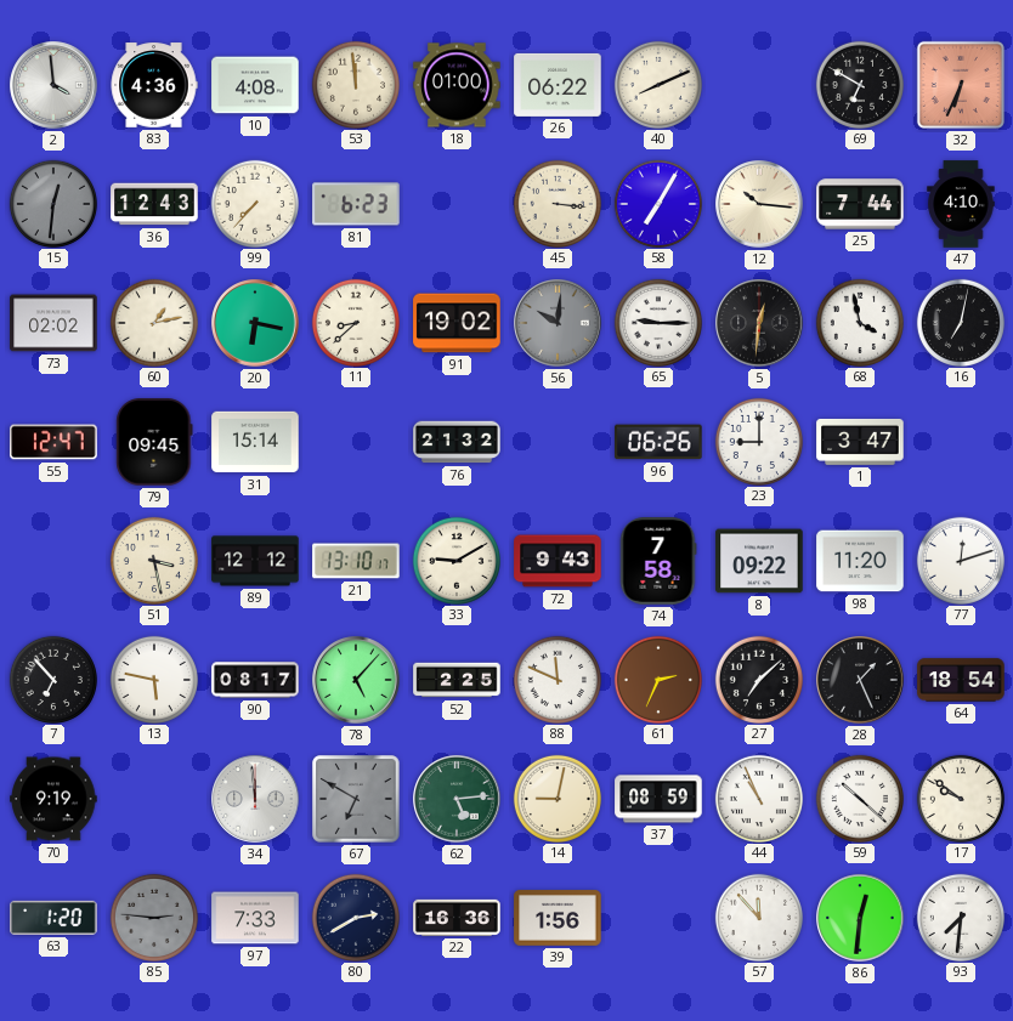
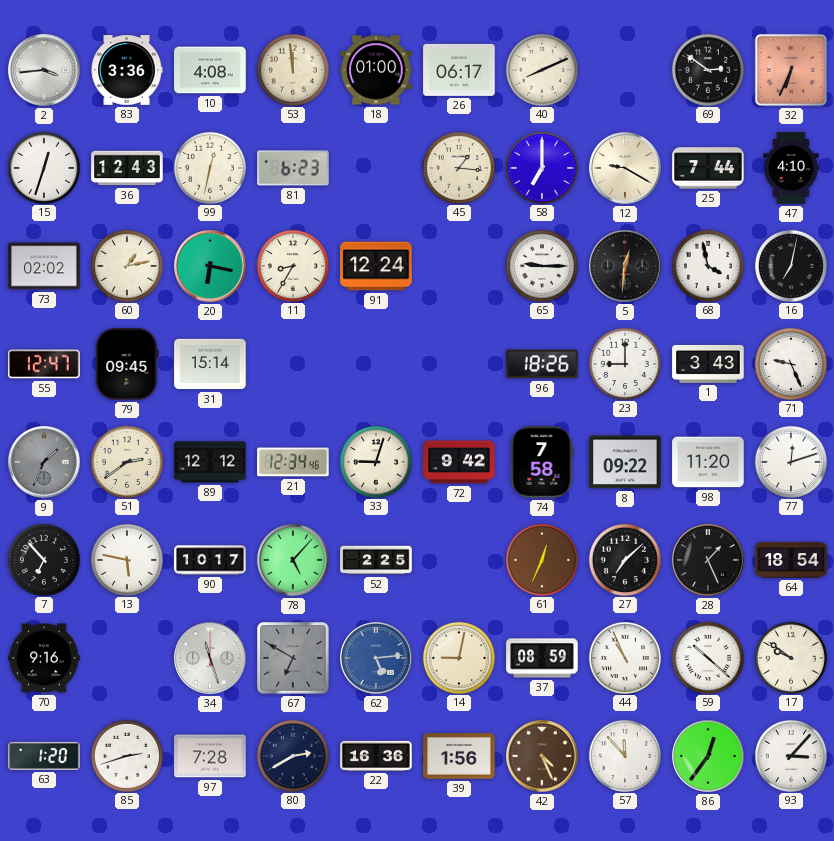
2: 3:59 -> 3:44
83: 4:36 -> 3:36
26: 06:22 -> 06:17
69: 6:50 -> 2:51
15: 12:31 -> 12:33
15 dial: grey -> white
99: 7:37 -> 12:32
45: 3:16 -> 1:16
58: 7:05 -> 7:00
12: 10:16 -> 9:20
11: 8:38 -> 8:35
91: 19:02 -> 12:24
56: 10:01 -> none
76: 21:32 -> none
96: 06:26 -> 18:26
1: 3:47 -> 3:43
71: none -> 9:26
9: none -> 1:34
51: 3:28 -> 2:39
21: 13:10 -> 12:34
33: 9:10 -> 9:03
72: 9:43 -> 9:42
90: 08:17 -> 10:17
88: 11:49 -> none
61: 2:34 -> 12:34
70: 9:19 -> 9:16
34: 11:59 -> 11:27
62 dial: green -> blue
85: 2:46 -> 2:42
85 dial: grey -> white
97: 7:33 -> 7:28
42: none -> 4:26
86: 12:31 -> 12:36
93: 7:31 -> 3:07
